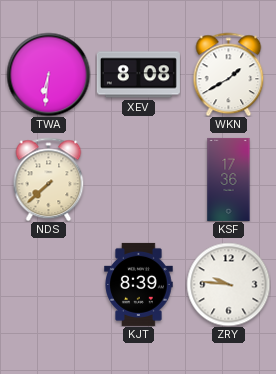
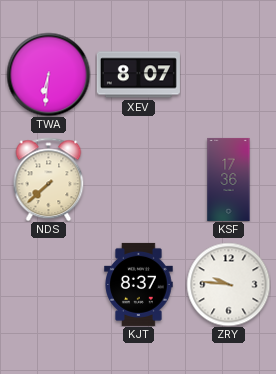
XEV: 8:08 -> 8:07
WKN: 1:40 -> none
KJT: 8:39 -> 8:37
